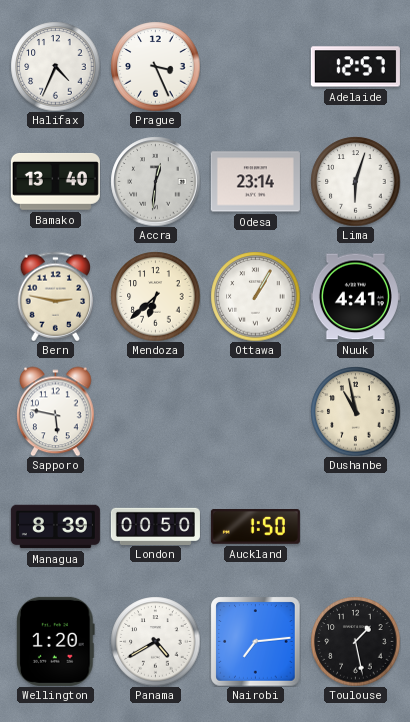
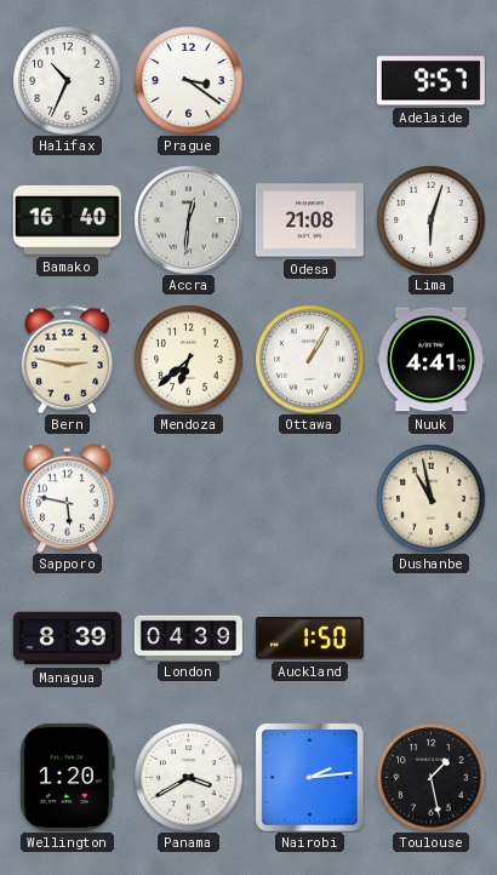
Halifax: 4:34 -> 10:34
Prague: 3:26 -> 3:21
Adelaide: 12:57 -> 9:57
Bamako: 13:40 -> 16:40
Odesa: 23:14 -> 21:08
London: 00:50 -> 04:39
Panama: 4:40 -> 3:40
Nairobi: 7:14 -> 2:14
